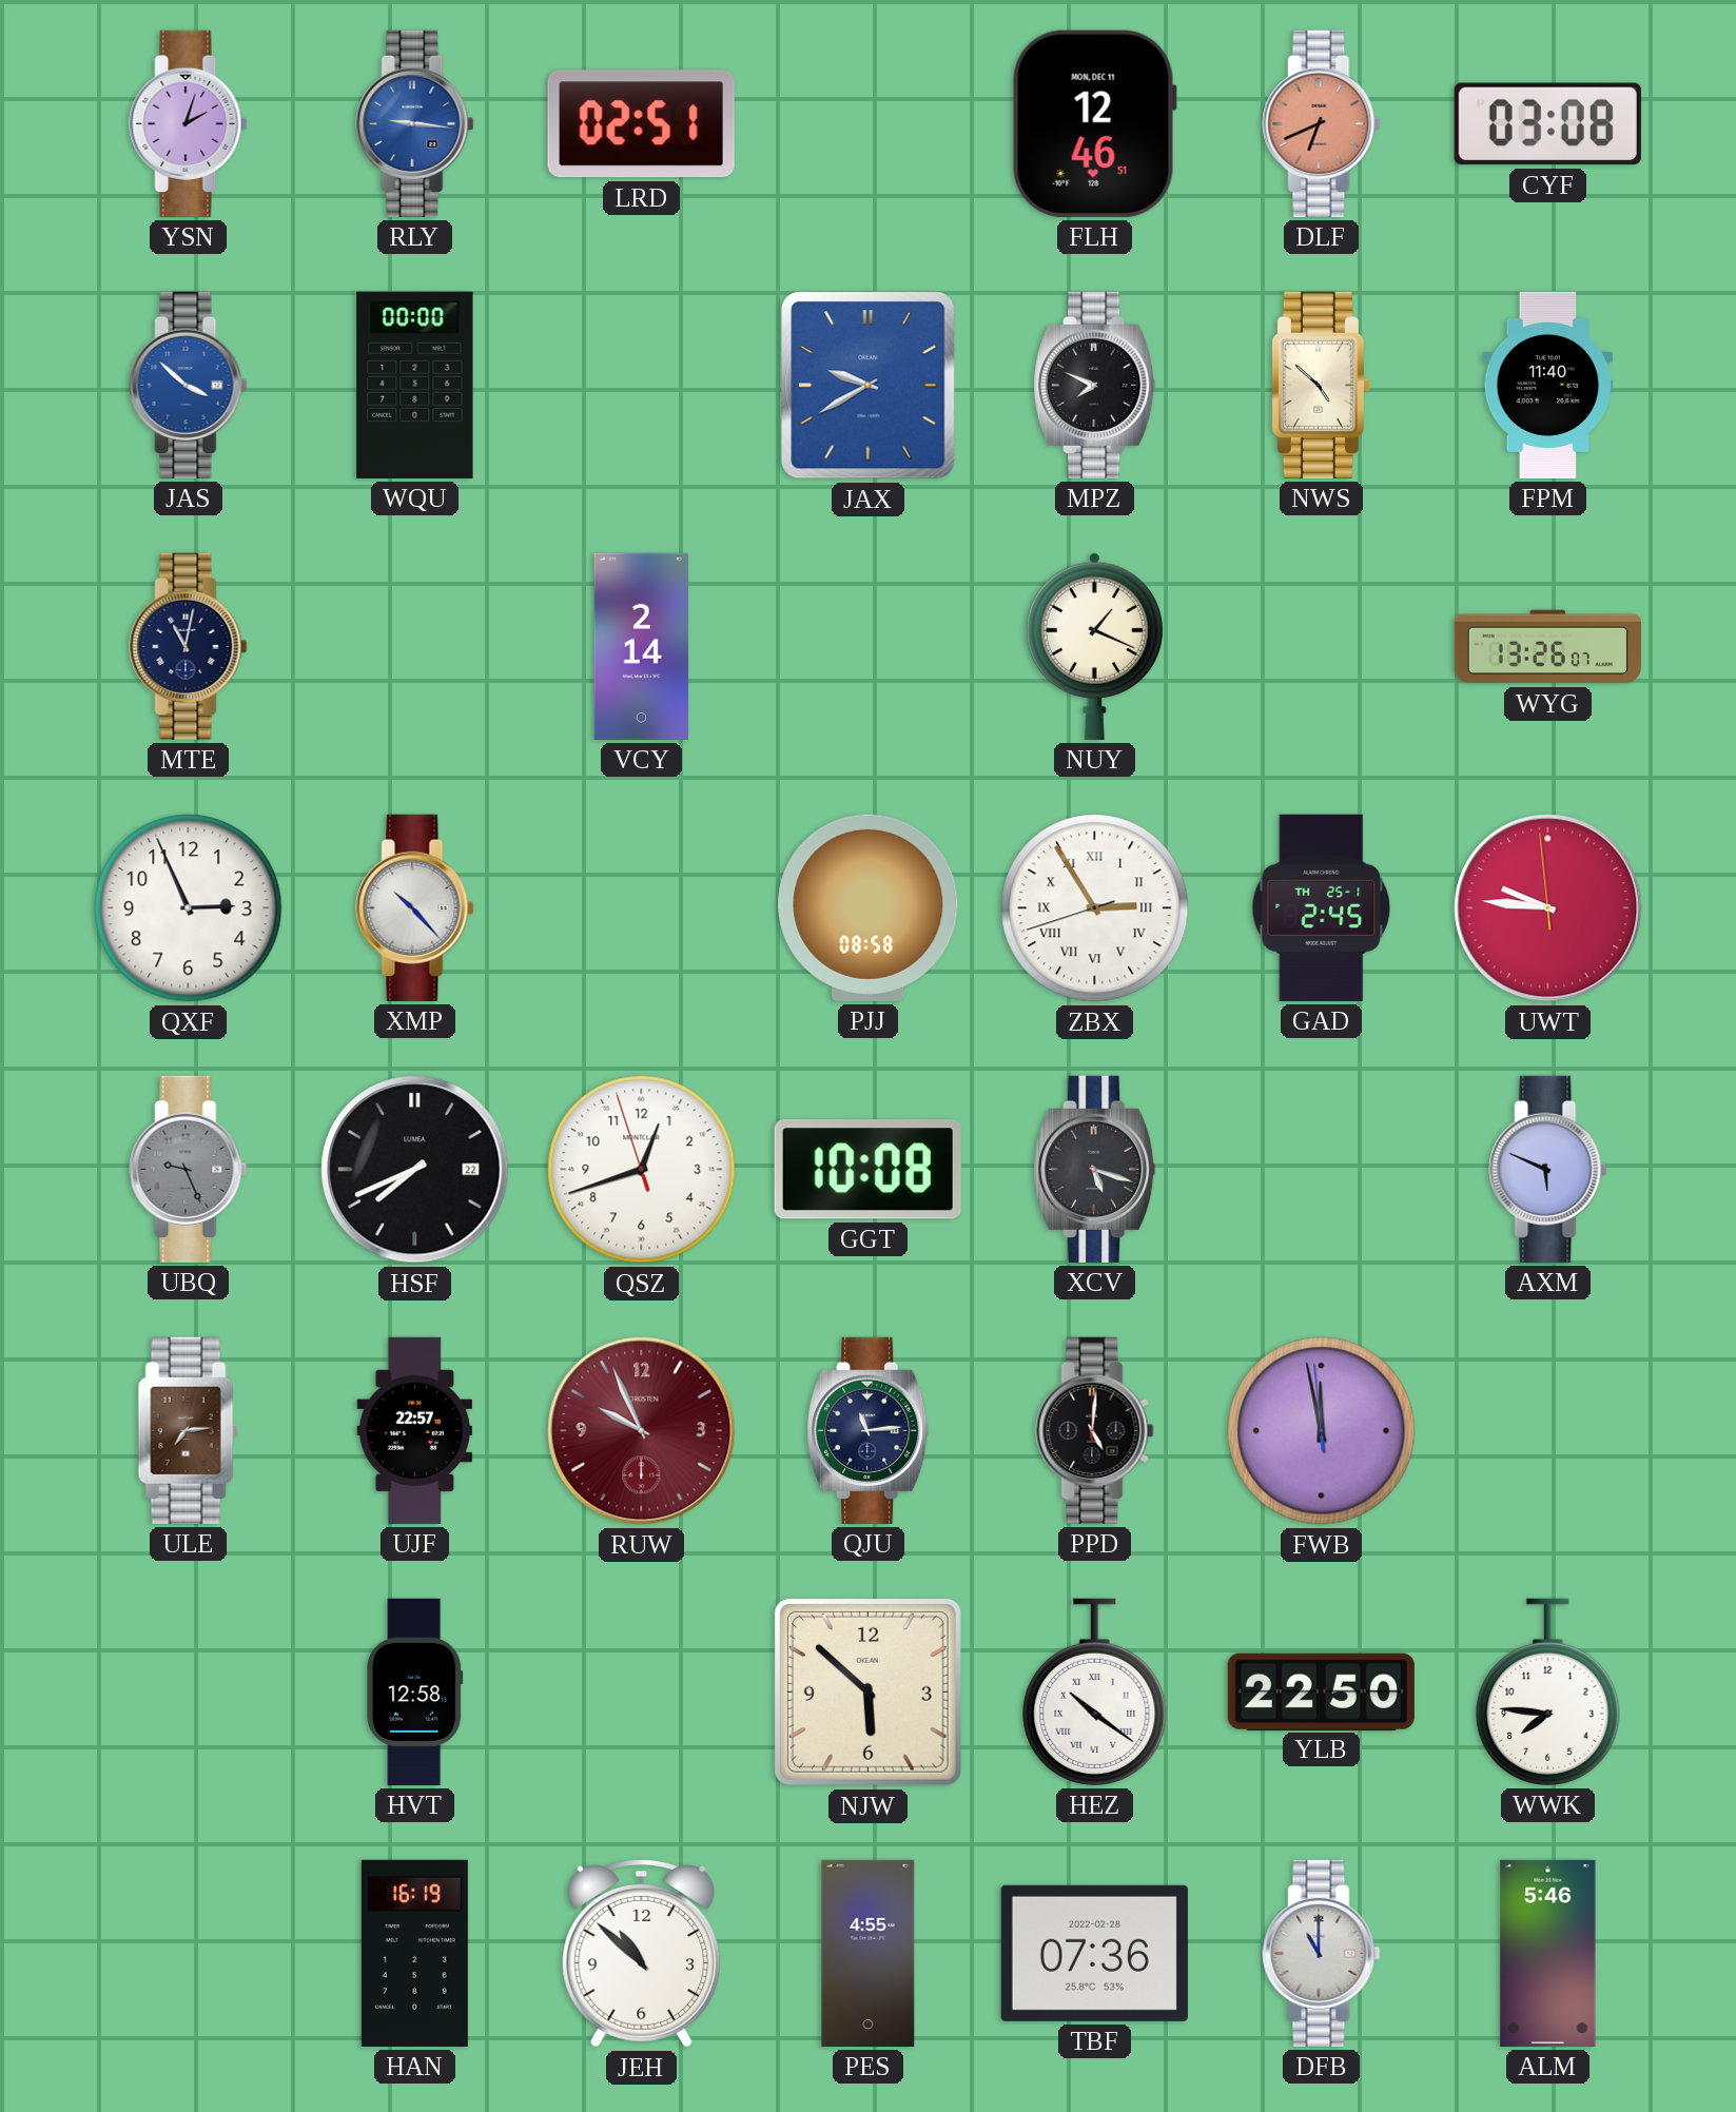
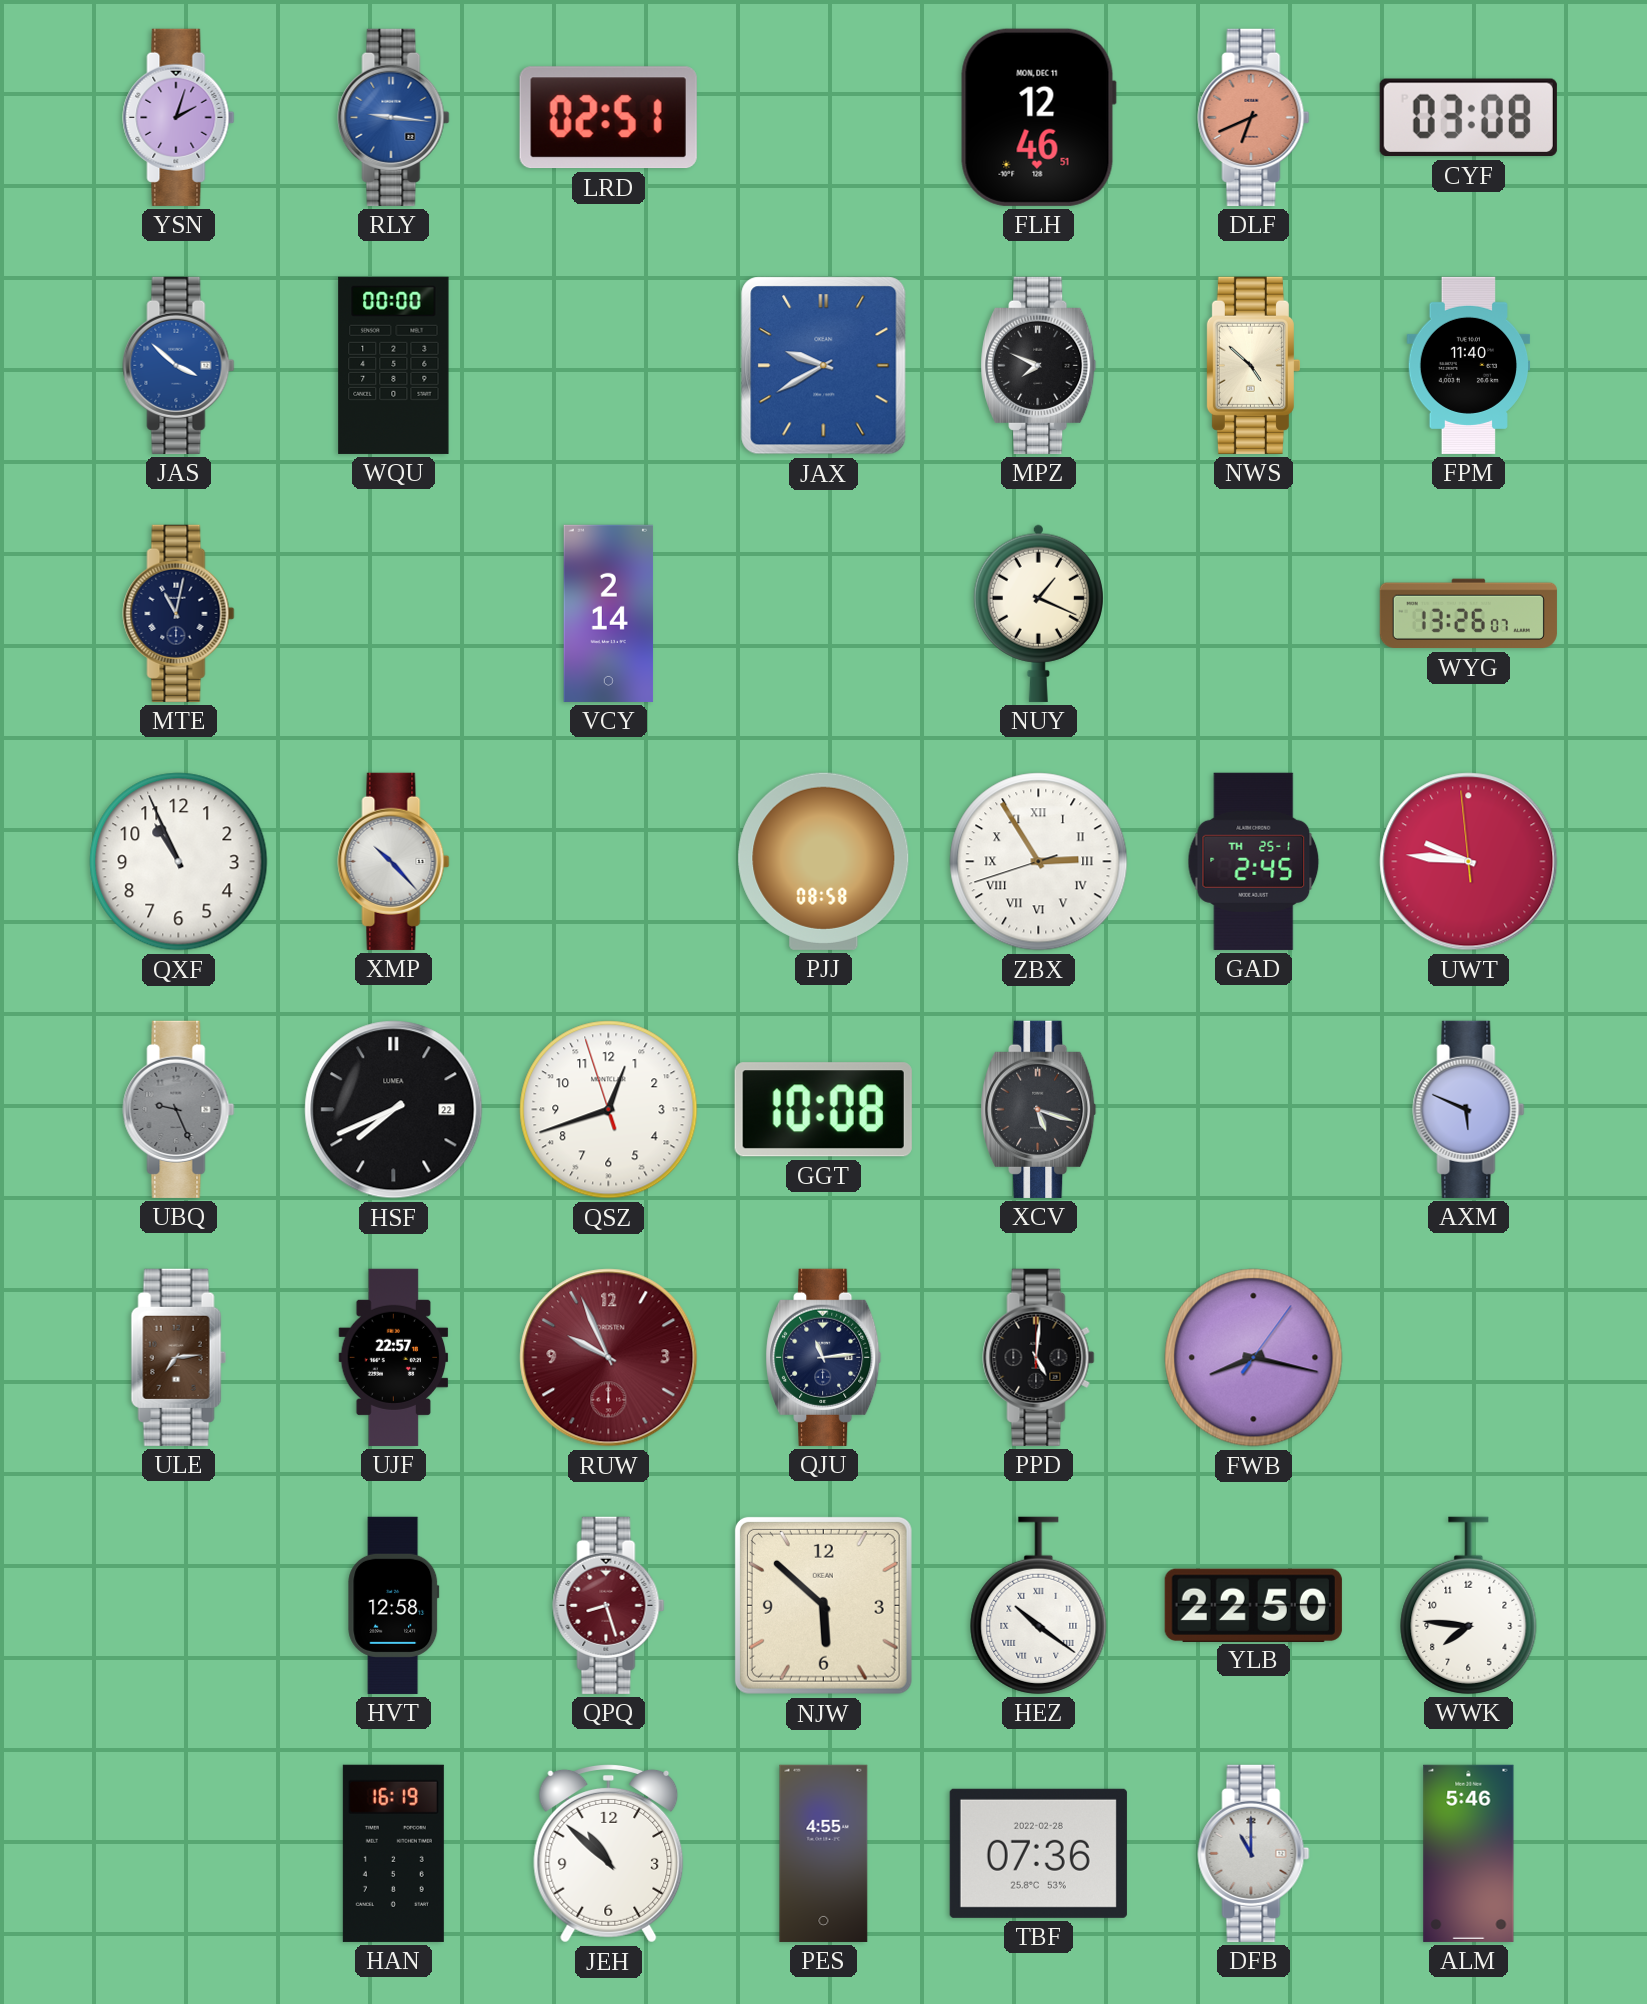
QXF: 2:56 -> 10:56
FWB: 11:57 -> 8:17
QPQ: none -> 8:27
